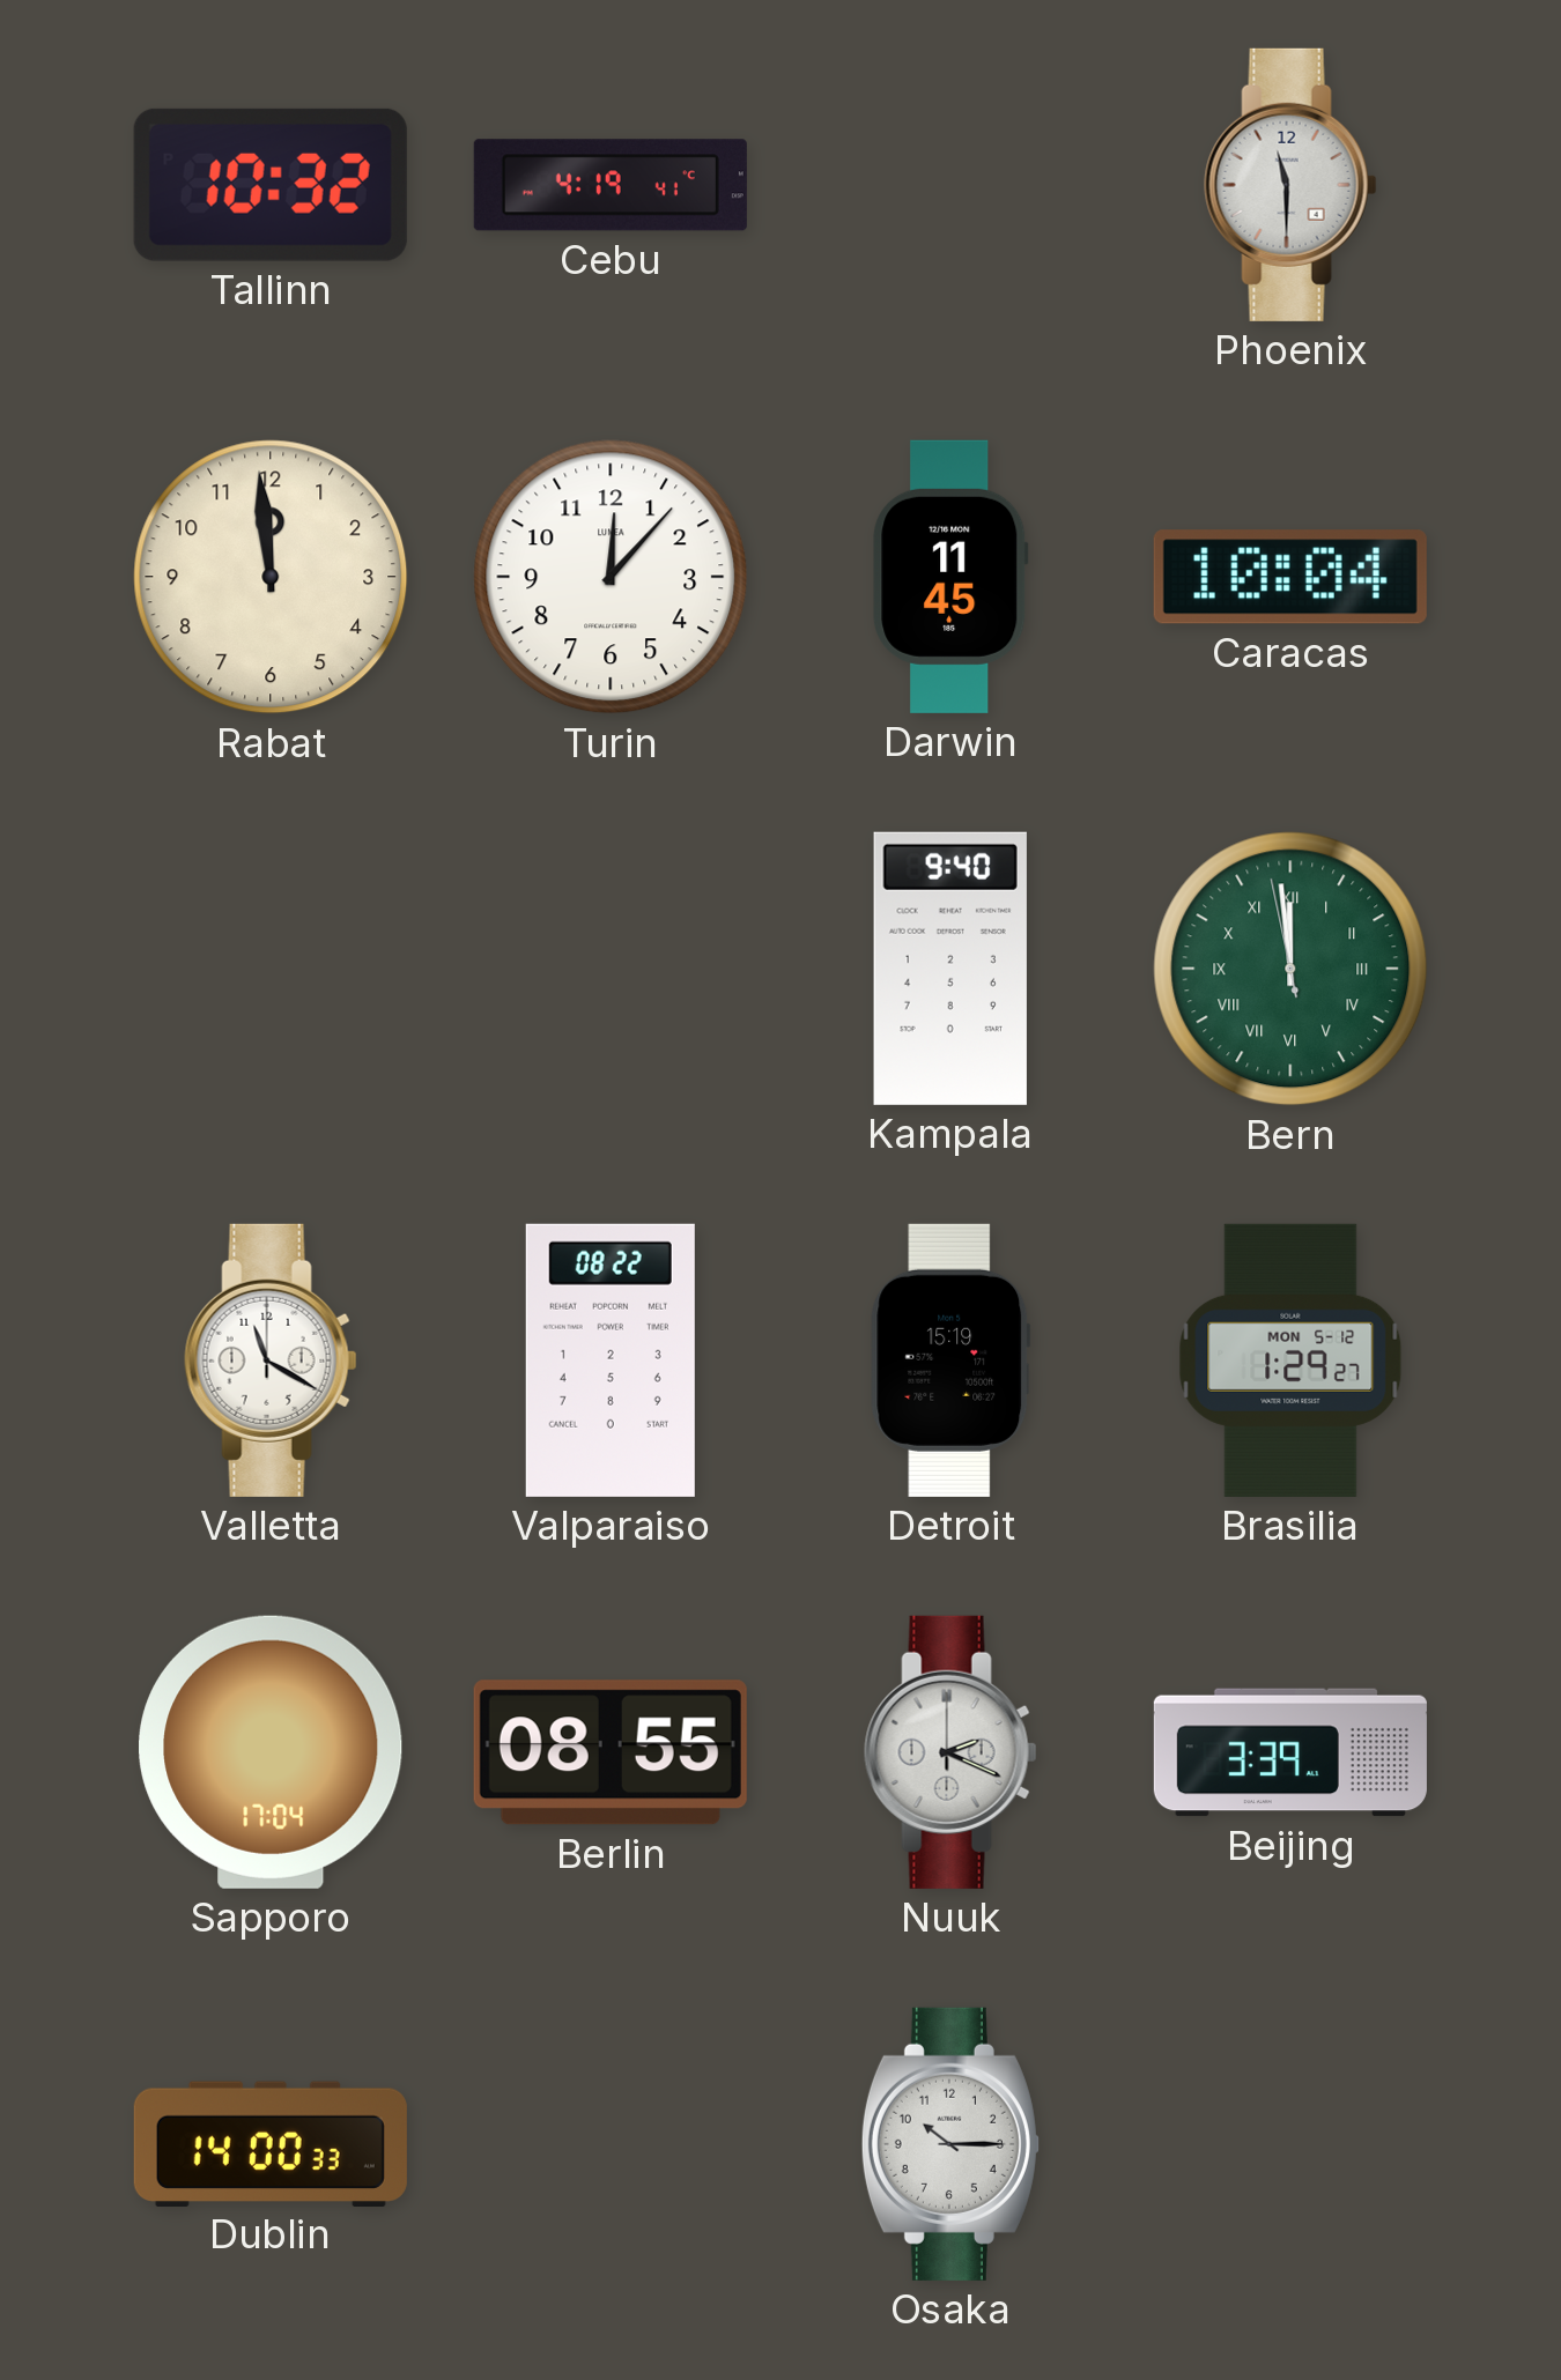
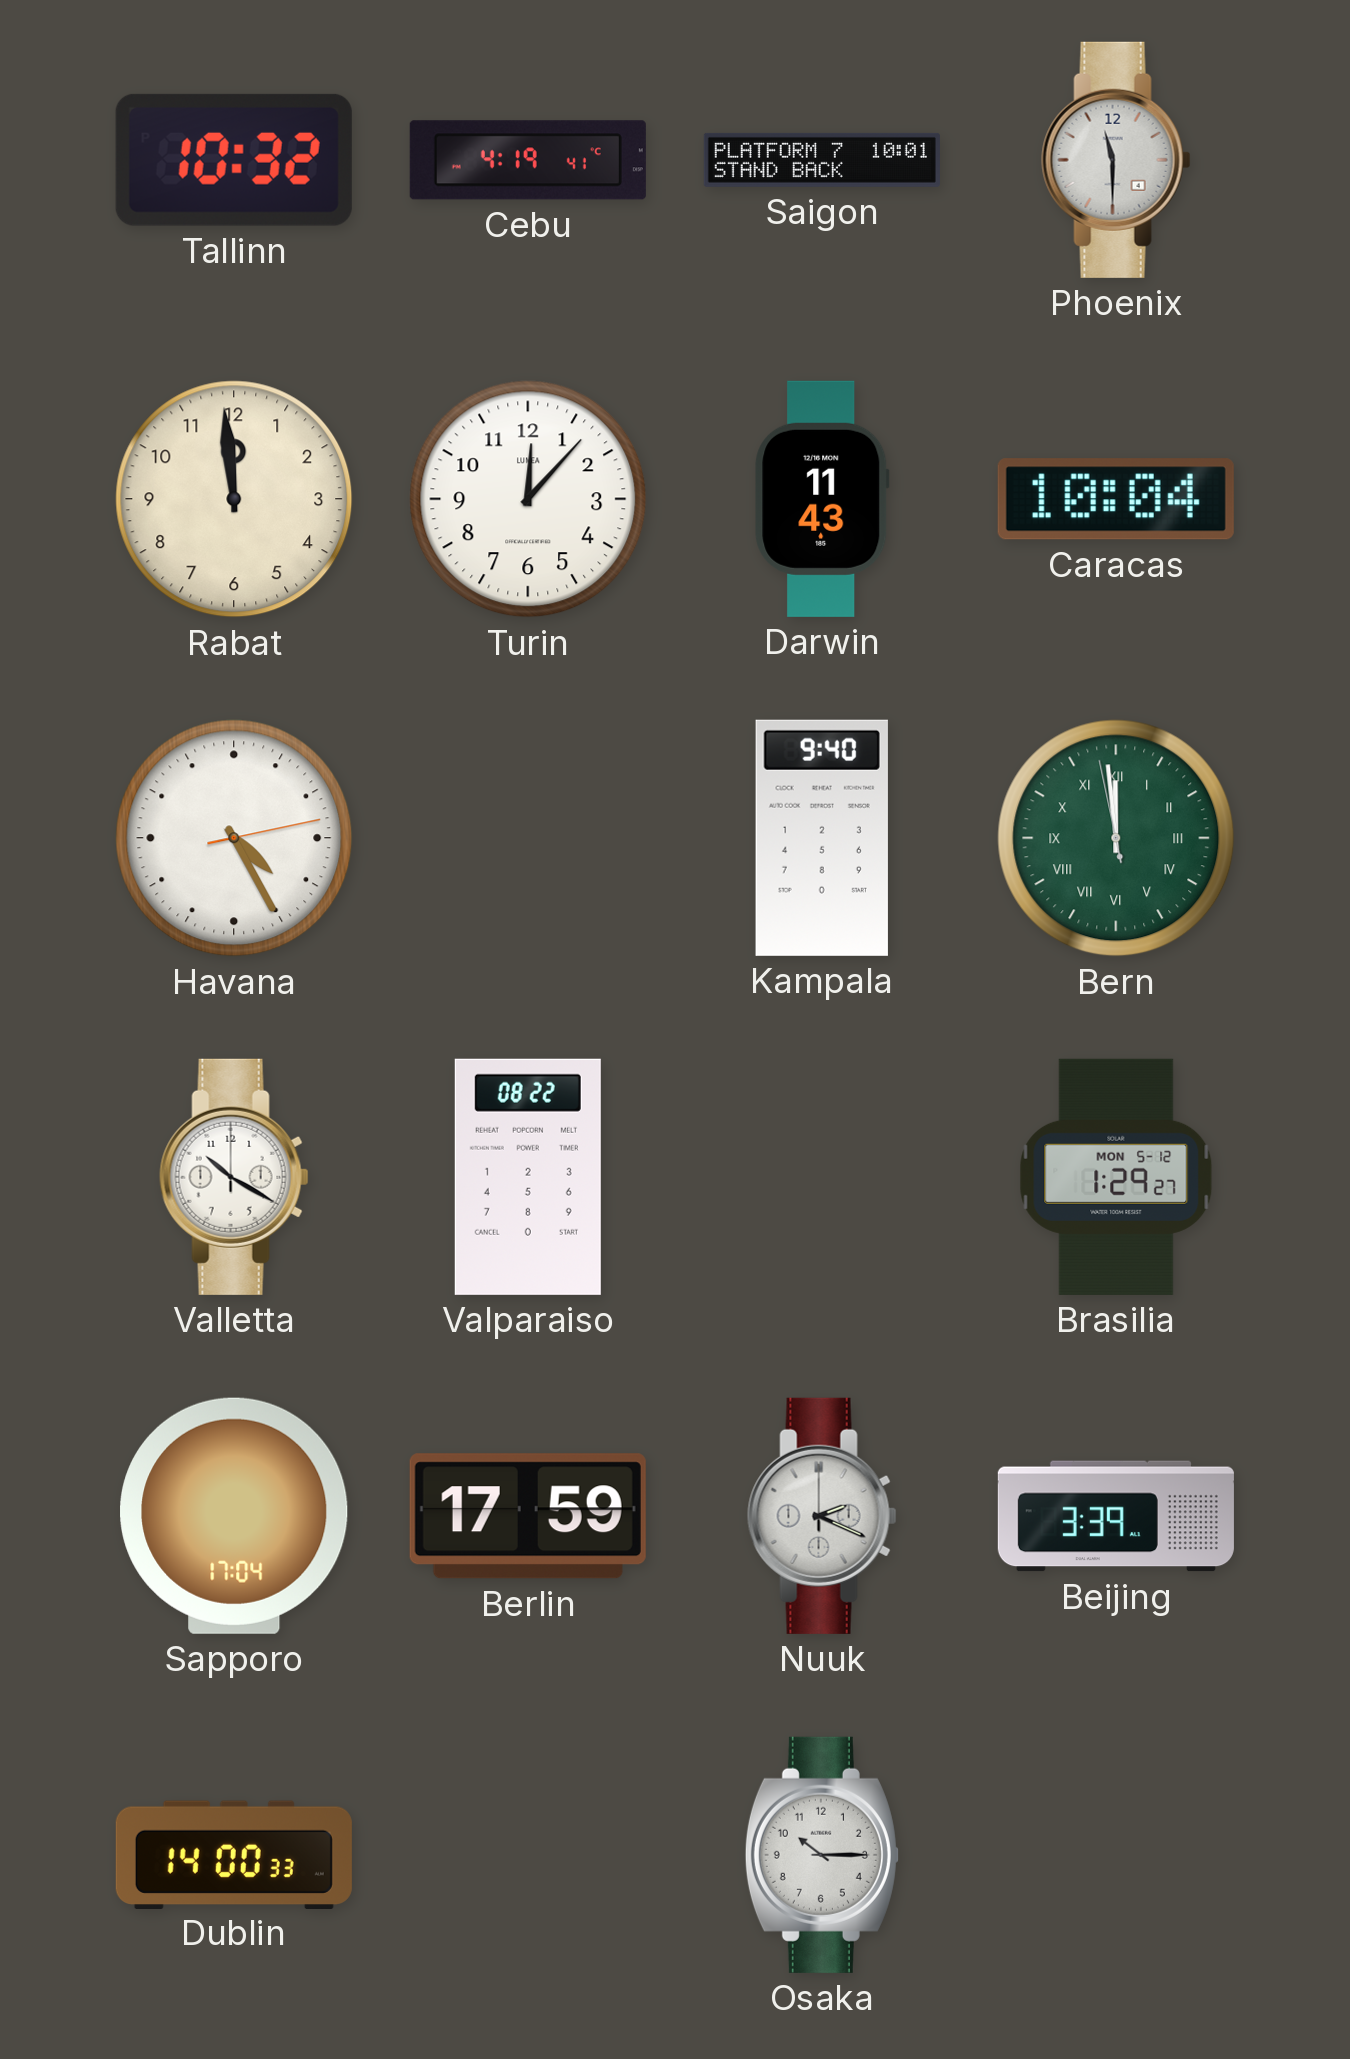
Saigon: none -> 10:01
Darwin: 11:45 -> 11:43
Havana: none -> 4:25
Valletta: 11:20 -> 10:20
Detroit: 15:19 -> none
Berlin: 08:55 -> 17:59
